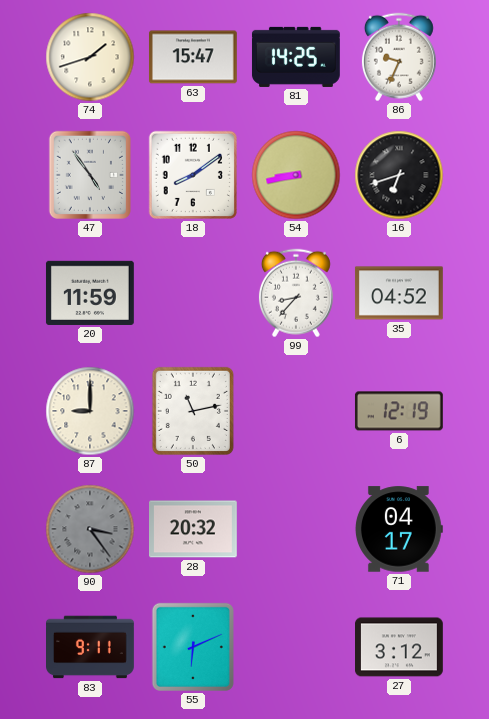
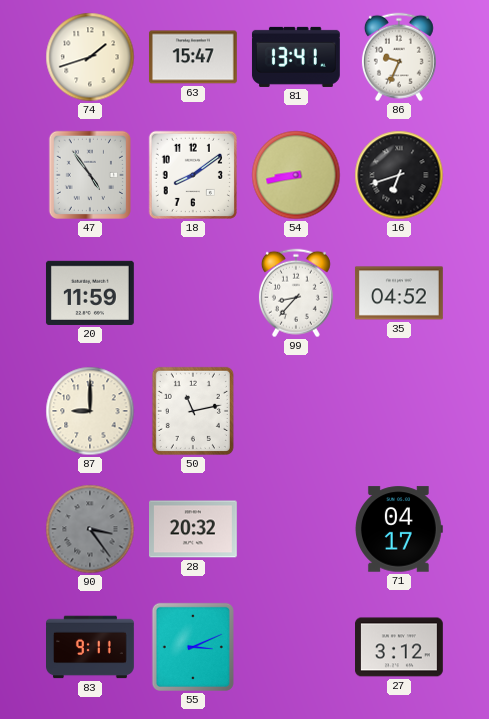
81: 14:25 -> 13:41
6: 12:19 -> none
55: 6:11 -> 3:11
